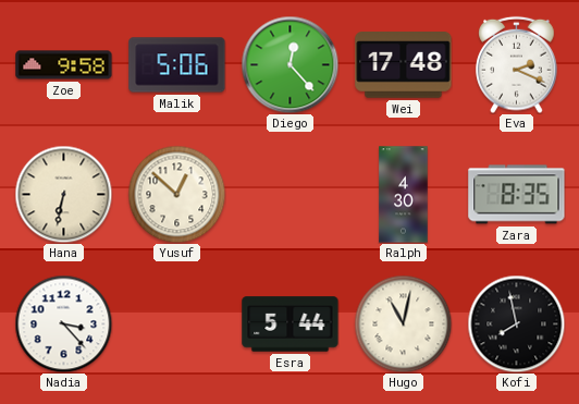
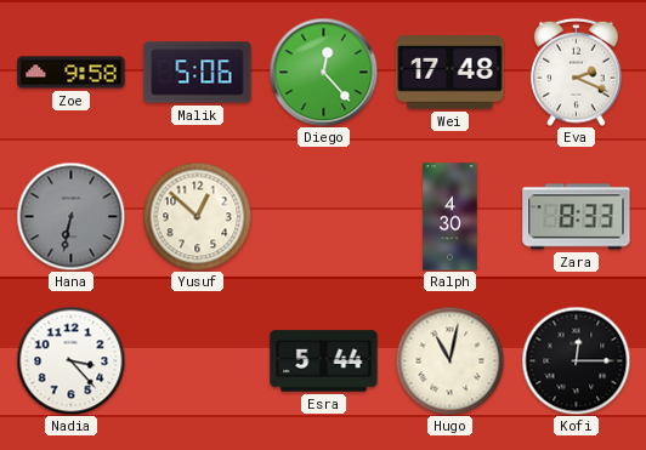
Hana dial: cream -> grey
Zara: 8:35 -> 8:33
Kofi: 7:58 -> 12:15
